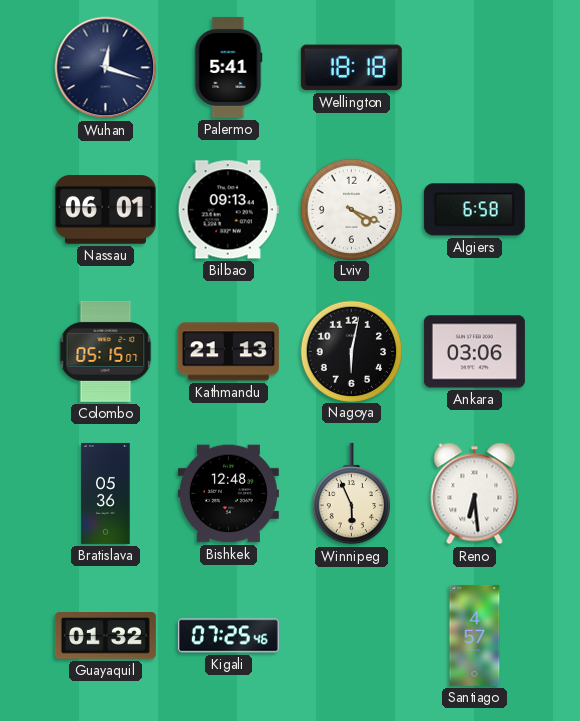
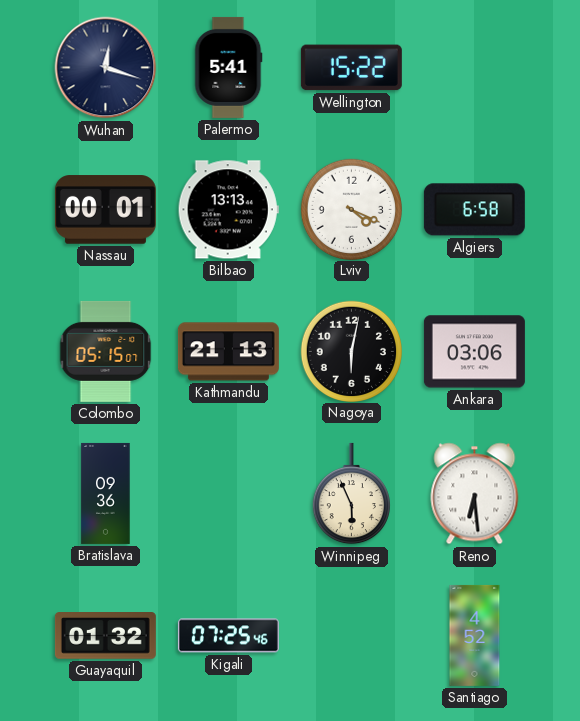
Wellington: 18:18 -> 15:22
Nassau: 06:01 -> 00:01
Bilbao: 09:13 -> 13:13
Bratislava: 05:36 -> 09:36
Bishkek: 12:48 -> none
Santiago: 4:57 -> 4:52
